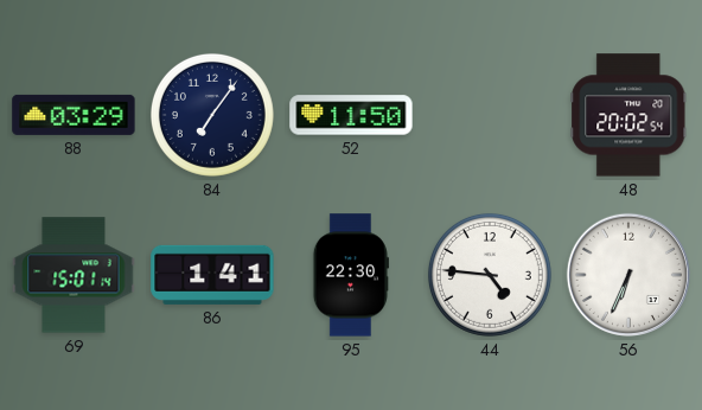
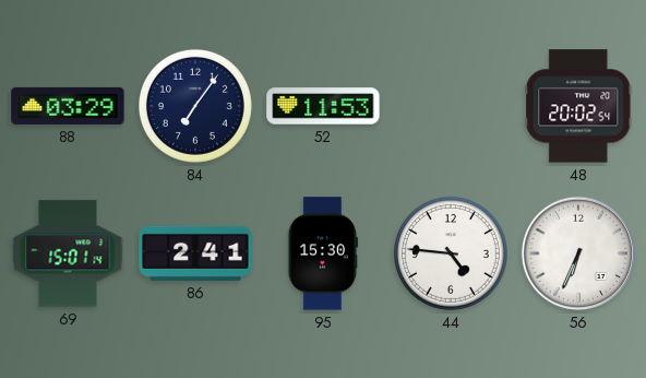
52: 11:50 -> 11:53
86: 1:41 -> 2:41
95: 22:30 -> 15:30
